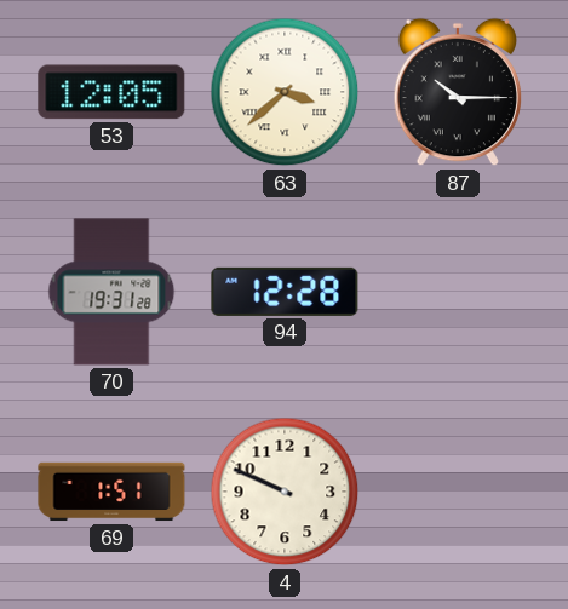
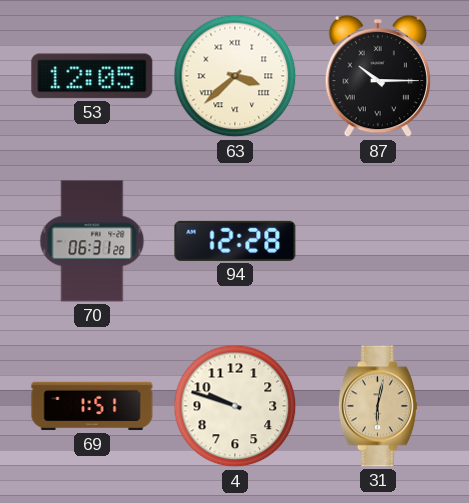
70: 19:31 -> 06:31
4: 9:49 -> 9:48
31: none -> 6:02
